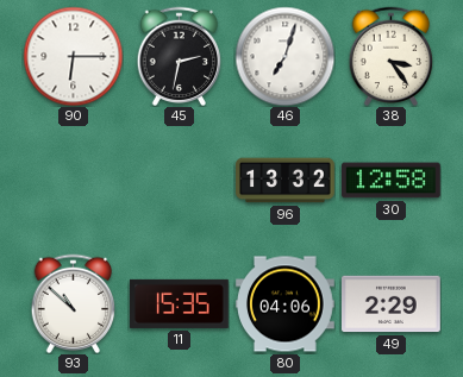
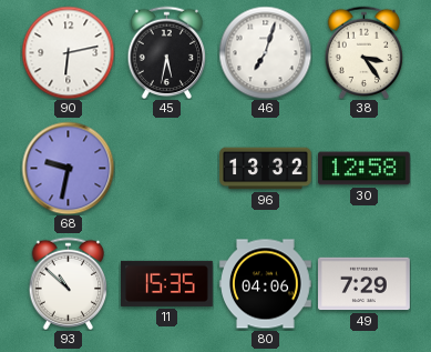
90: 6:15 -> 6:13
45: 2:32 -> 5:32
68: none -> 9:32
49: 2:29 -> 7:29
